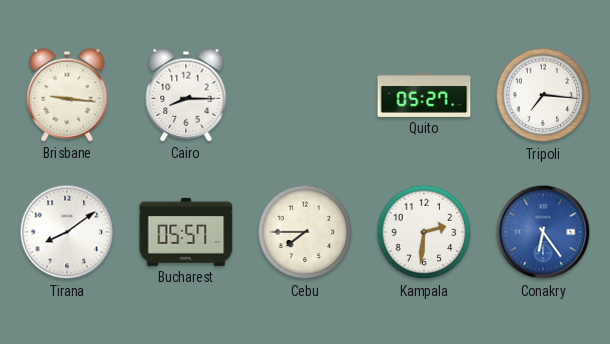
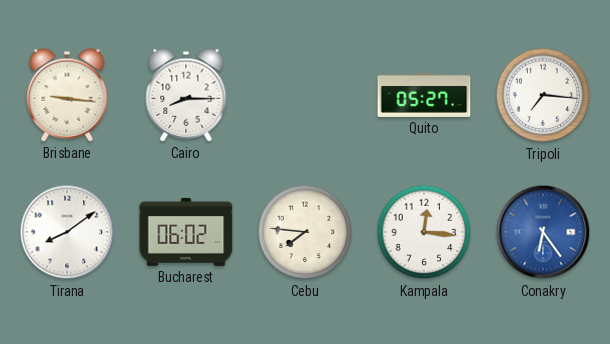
Bucharest: 05:57 -> 06:02
Cebu: 7:45 -> 7:46
Kampala: 2:31 -> 12:16
